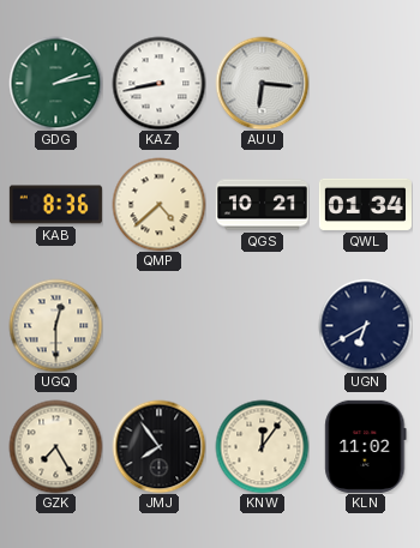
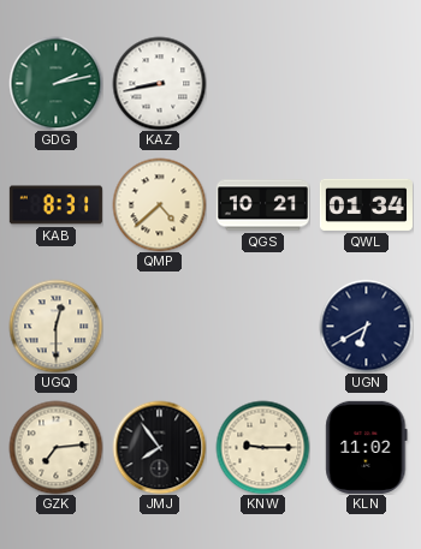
AUU: 6:16 -> none
KAB: 8:36 -> 8:31
GZK: 7:25 -> 7:14
KNW: 12:06 -> 9:15
